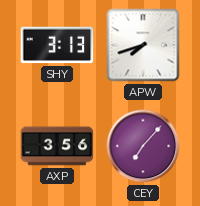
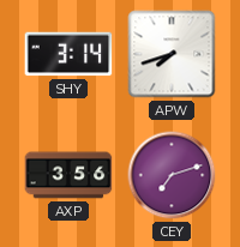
SHY: 3:13 -> 3:14
CEY: 7:07 -> 7:12
